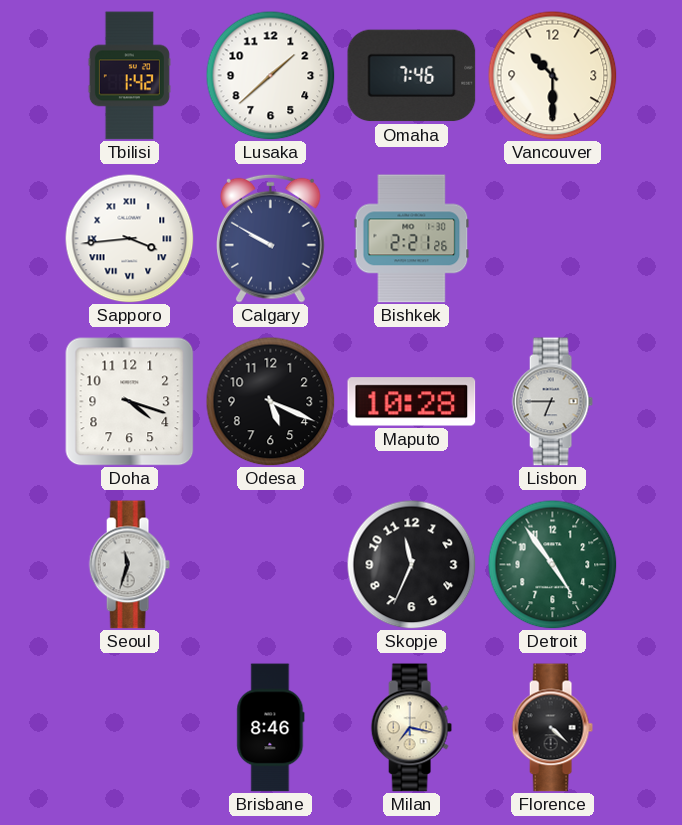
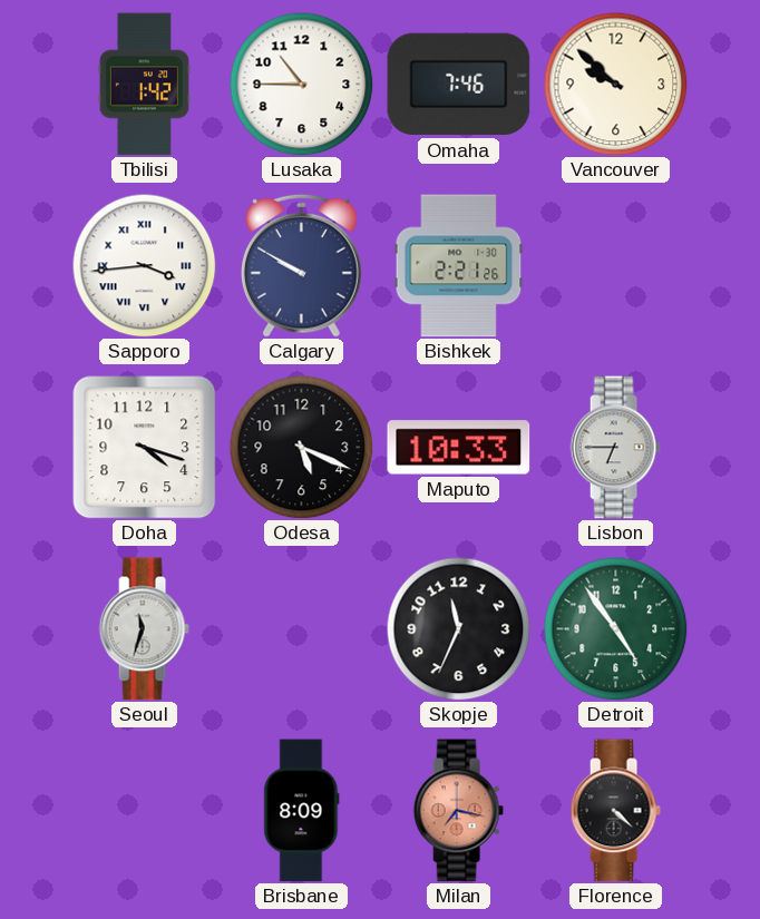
Lusaka: 1:38 -> 10:45
Vancouver: 10:30 -> 9:52
Maputo: 10:28 -> 10:33
Brisbane: 8:46 -> 8:09
Milan dial: cream -> salmon
